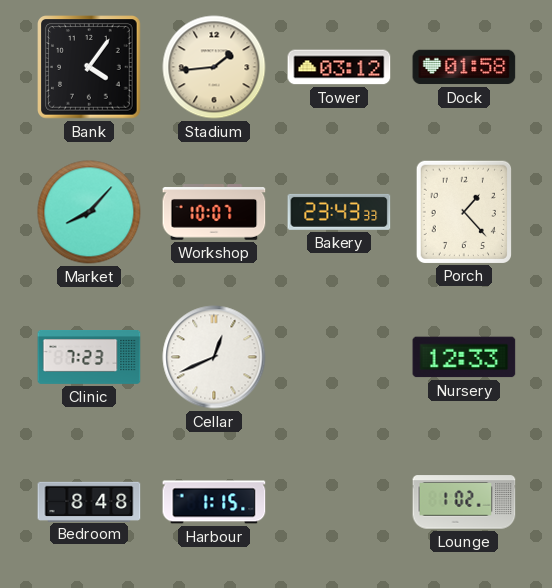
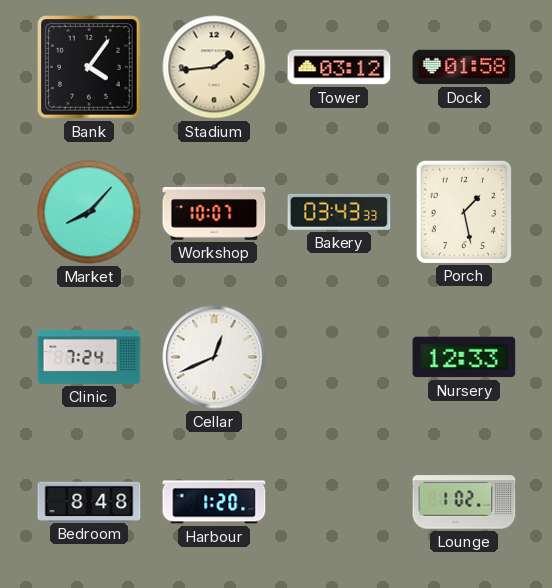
Bakery: 23:43 -> 03:43
Porch: 1:23 -> 1:28
Clinic: 7:23 -> 7:24
Harbour: 1:15 -> 1:20
